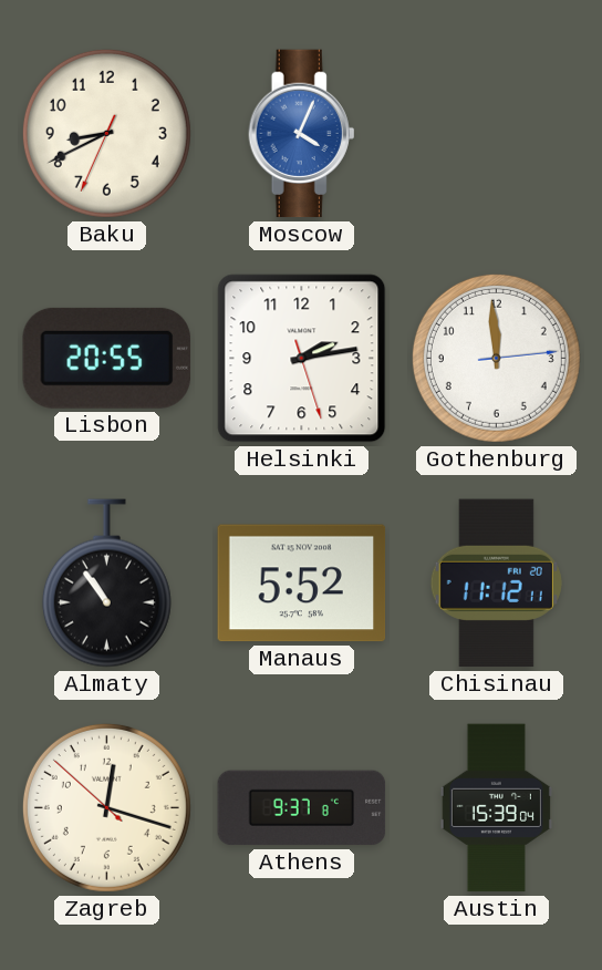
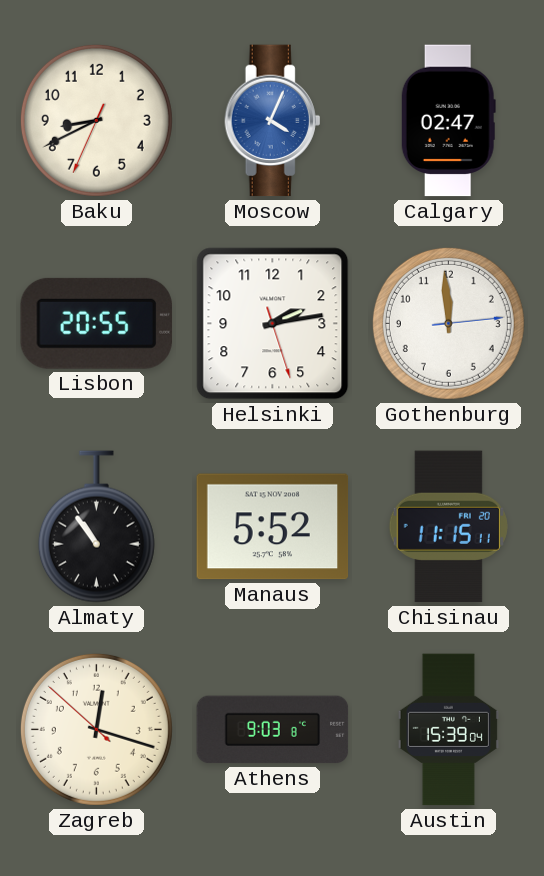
Calgary: none -> 02:47
Chisinau: 11:12 -> 11:15
Athens: 9:37 -> 9:03
